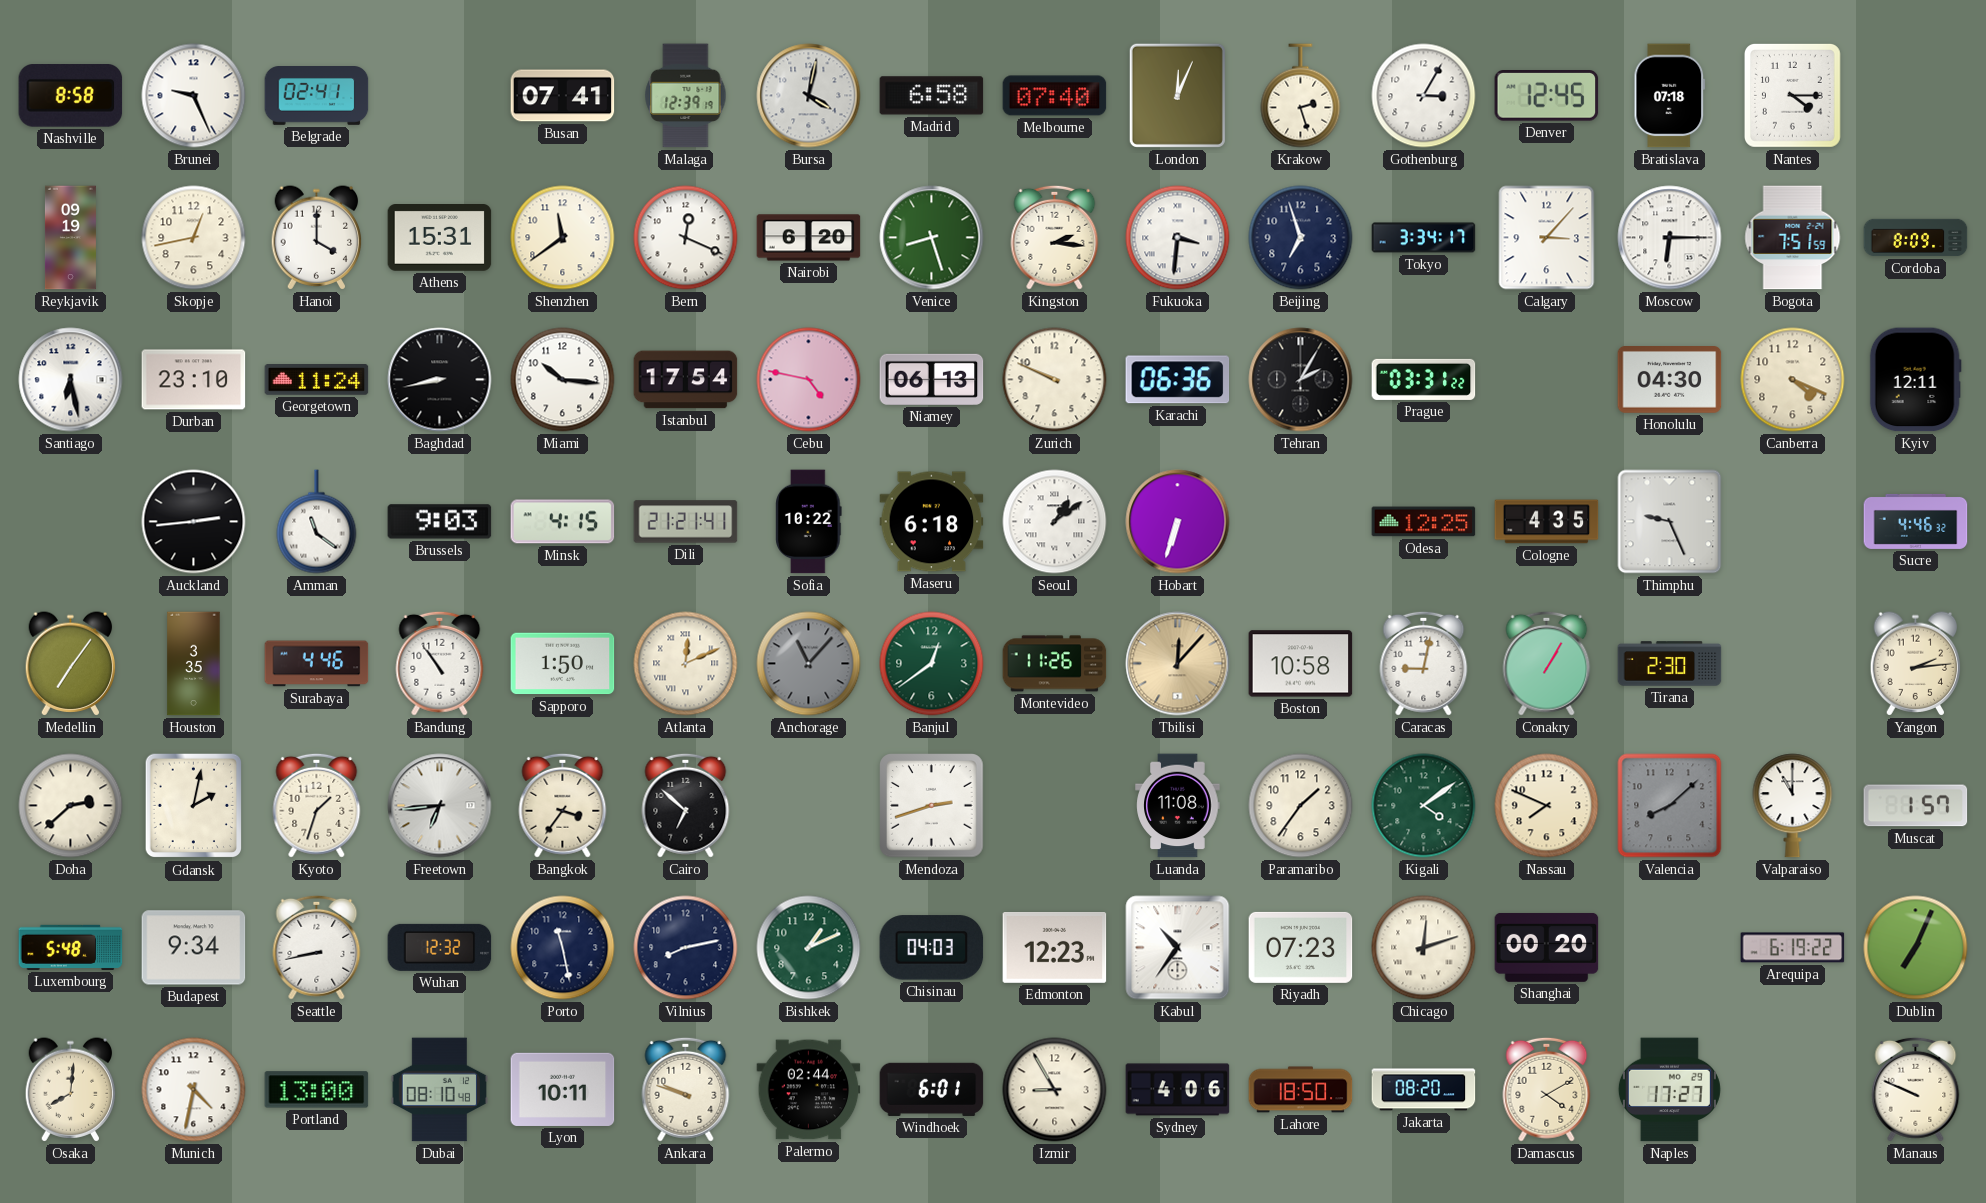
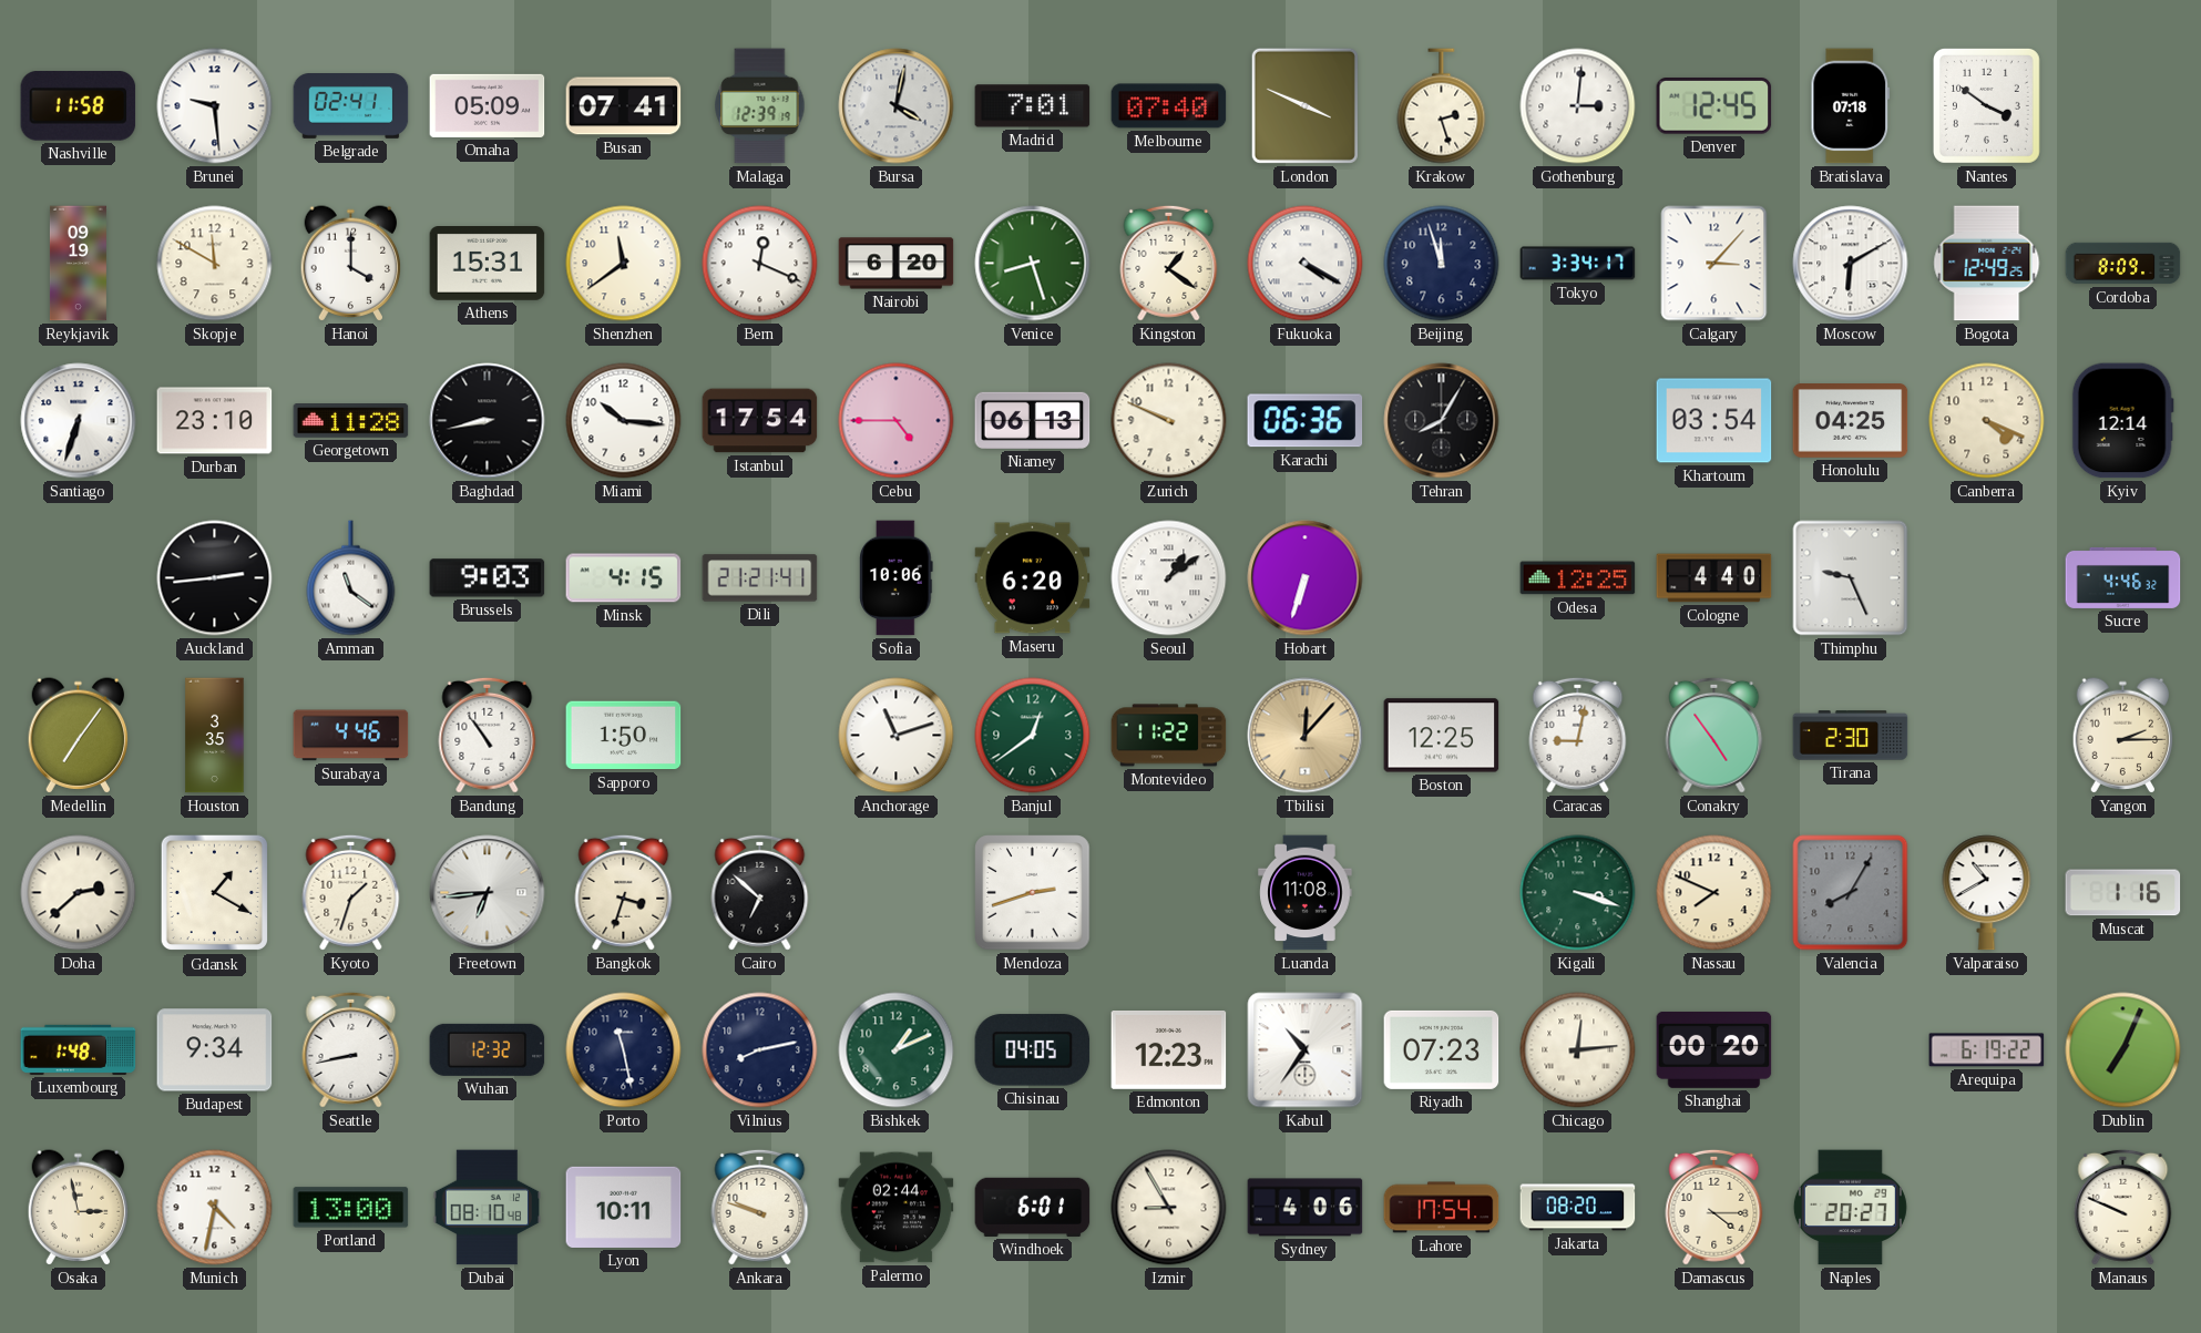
Nashville: 8:58 -> 11:58
Brunei: 9:26 -> 9:29
Omaha: none -> 05:09
Madrid: 6:58 -> 7:01
London: 12:04 -> 3:49
Gothenburg: 3:05 -> 3:01
Nantes: 4:15 -> 3:51
Skopje: 12:43 -> 11:50
Kingston: 2:16 -> 1:21
Fukuoka: 3:31 -> 4:20
Beijing: 6:57 -> 11:57
Moscow: 6:15 -> 6:10
Bogota: 7:51 -> 12:49
Santiago: 6:28 -> 6:33
Georgetown: 11:24 -> 11:28
Cebu: 4:47 -> 4:45
Tehran: 2:05 -> 8:05
Prague: 03:31 -> none
Khartoum: none -> 03:54
Honolulu: 04:30 -> 04:25
Kyiv: 12:11 -> 12:14
Sofia: 10:22 -> 10:06
Maseru: 6:18 -> 6:20
Cologne: 4:35 -> 4:40
Atlanta: 12:11 -> none
Anchorage: 11:07 -> 11:12
Anchorage dial: grey -> white
Montevideo: 11:26 -> 11:22
Boston: 10:58 -> 12:25
Conakry: 1:05 -> 4:54
Yangon: 2:14 -> 2:15
Gdansk: 2:02 -> 1:20
Bangkok: 3:36 -> 3:33
Paramaribo: 1:36 -> none
Kigali: 4:09 -> 3:18
Valencia: 8:08 -> 8:05
Valparaiso: 11:00 -> 10:40
Muscat: 1:57 -> 1:16
Luxembourg: 5:48 -> 1:48
Chisinau: 04:03 -> 04:05
Chicago: 12:12 -> 12:14
Osaka: 8:01 -> 2:58
Lahore: 18:50 -> 17:54
Damascus: 4:10 -> 4:15
Naples: 17:27 -> 20:27
